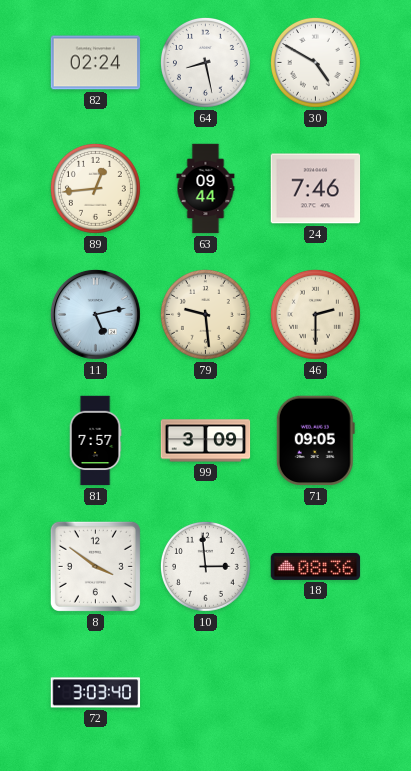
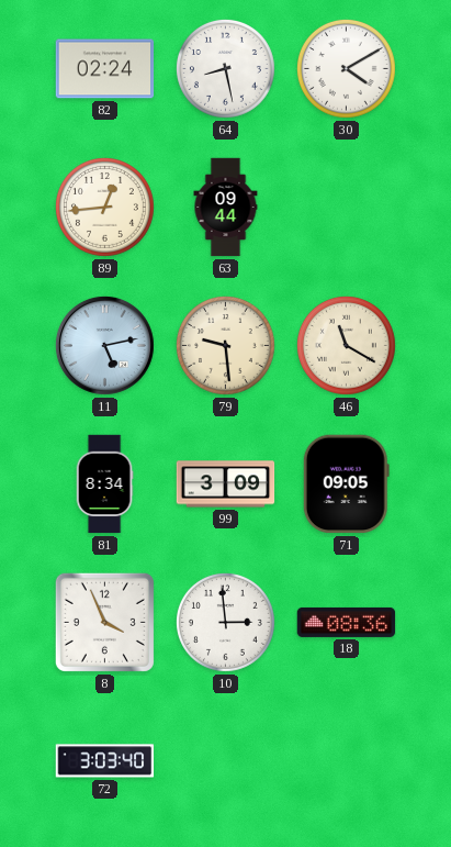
30: 4:50 -> 4:10
24: 7:46 -> none
46: 2:30 -> 11:20
81: 7:57 -> 8:34
8: 3:51 -> 3:56
